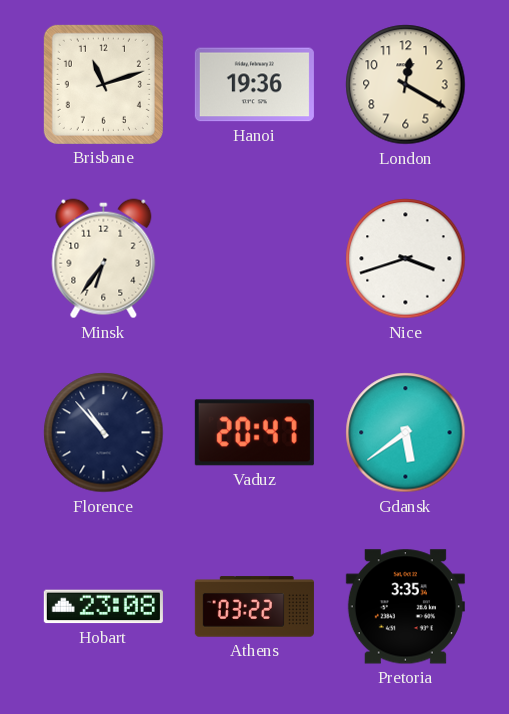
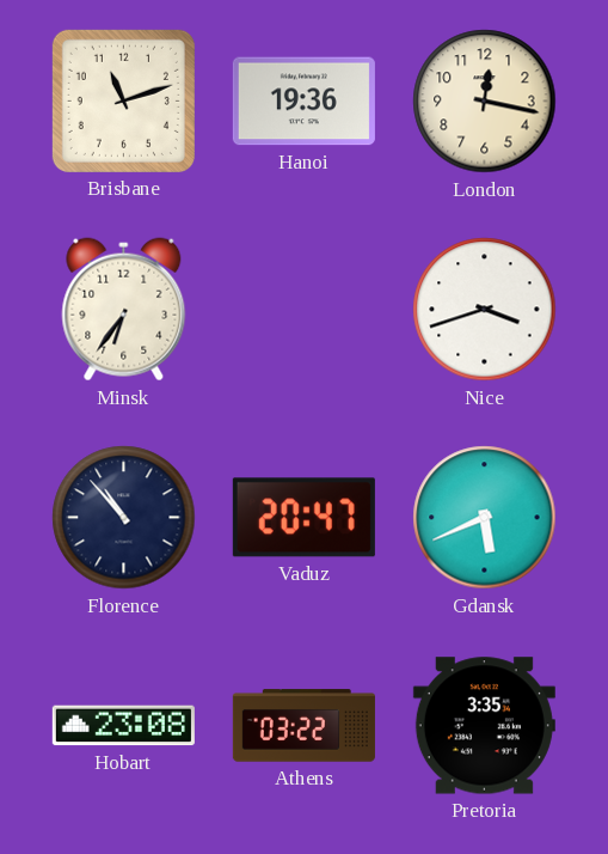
London: 12:20 -> 12:17
Gdansk: 5:39 -> 5:41
